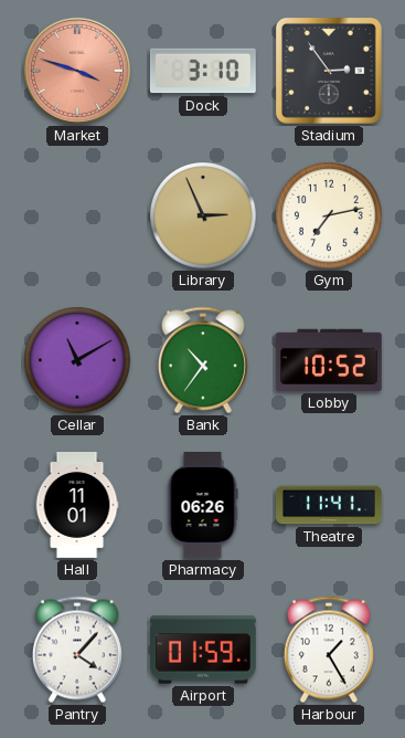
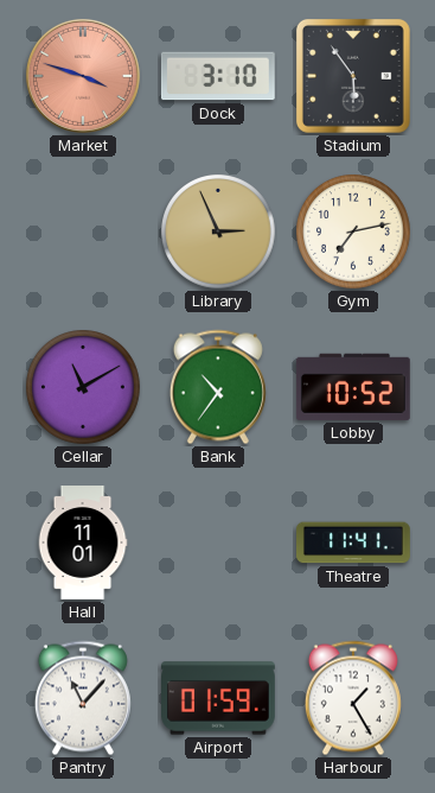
Stadium: 2:54 -> 5:54
Pharmacy: 06:26 -> none
Pantry: 4:07 -> 11:07
